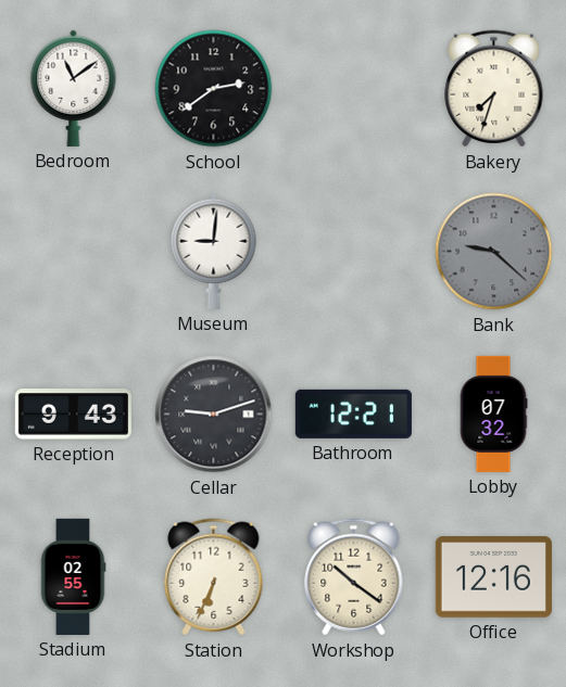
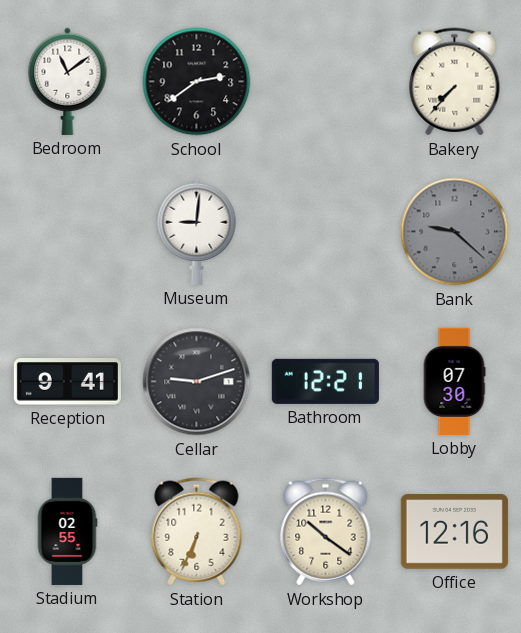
Bakery: 7:33 -> 7:37
Reception: 9:43 -> 9:41
Lobby: 07:32 -> 07:30
